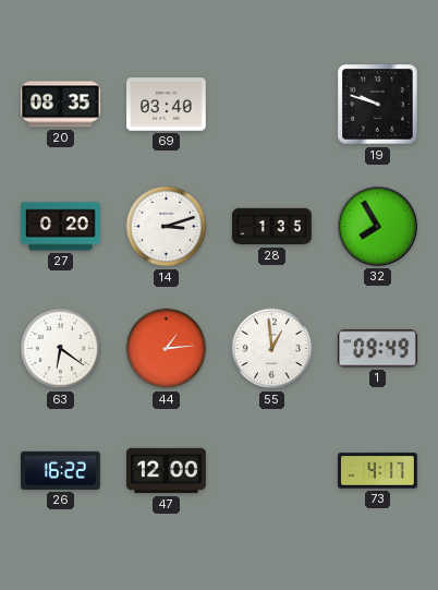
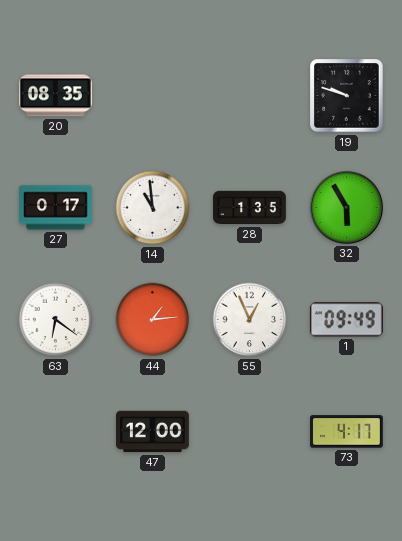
69: 03:40 -> none
27: 0:20 -> 0:17
14: 3:12 -> 10:59
32: 7:55 -> 5:55
55: 12:59 -> 12:56
26: 16:22 -> none
